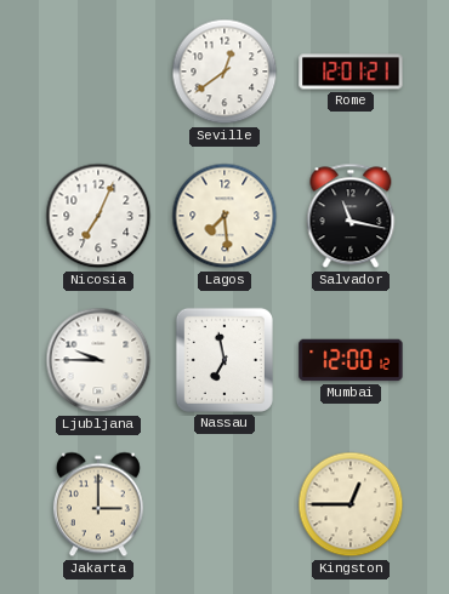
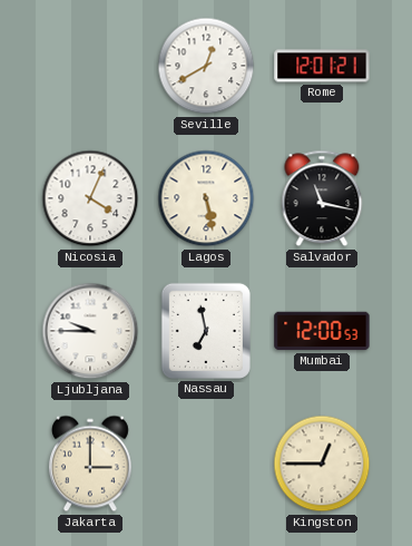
Seville: 12:39 -> 12:40
Nicosia: 7:04 -> 4:04
Lagos: 7:29 -> 5:28
Mumbai: 12:00:12 -> 12:00:53
